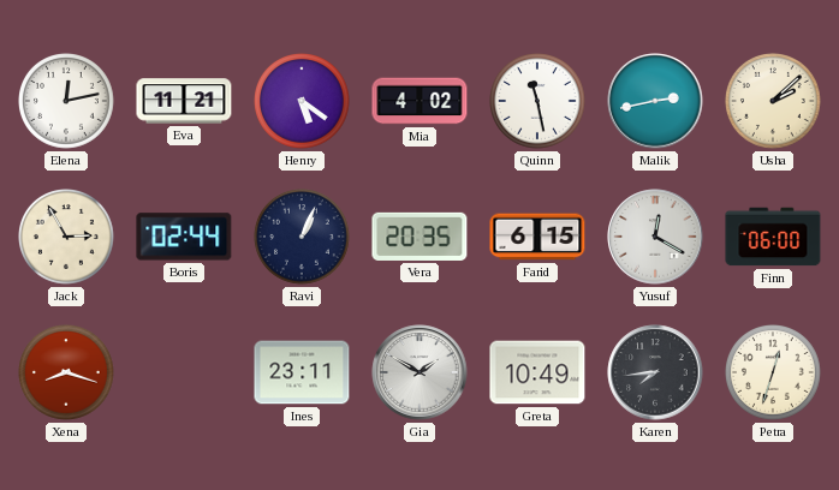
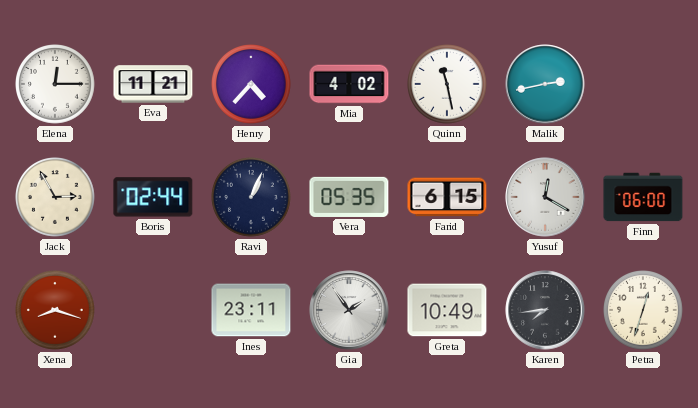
Elena: 12:13 -> 12:15
Henry: 5:21 -> 4:37
Usha: 2:08 -> none
Vera: 20:35 -> 05:35
Gia: 1:50 -> 1:54
